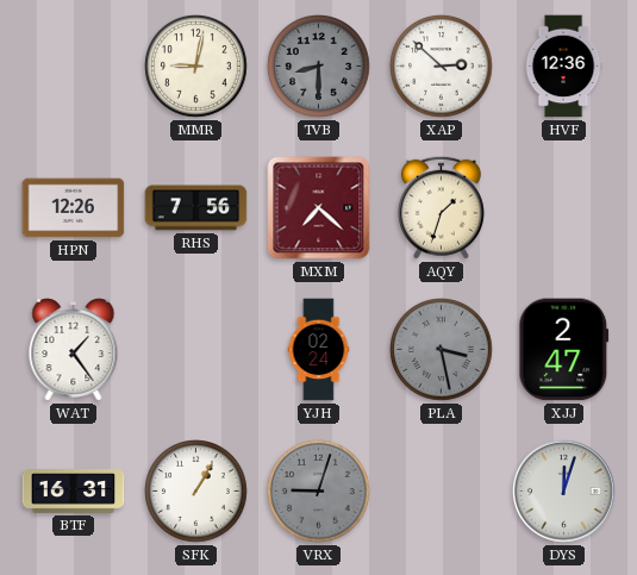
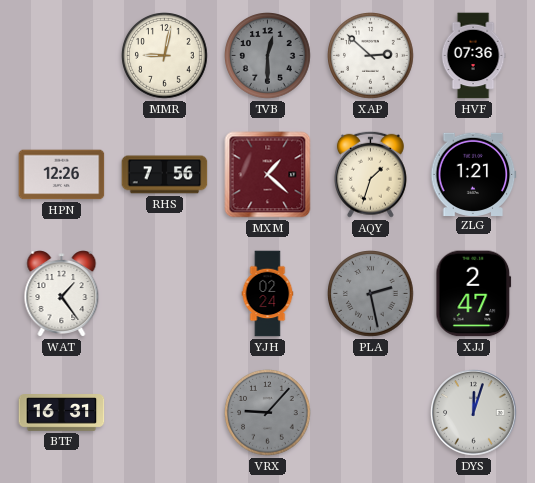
TVB: 8:30 -> 12:30
HVF: 12:36 -> 07:36
MXM: 7:22 -> 1:22
ZLG: none -> 1:21
PLA: 3:28 -> 2:28
SFK: 1:05 -> none
VRX: 9:03 -> 9:07
